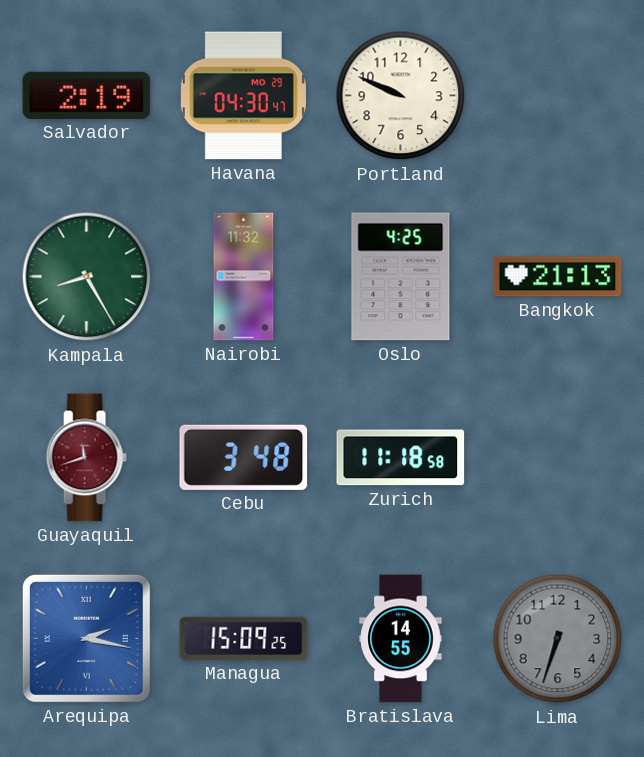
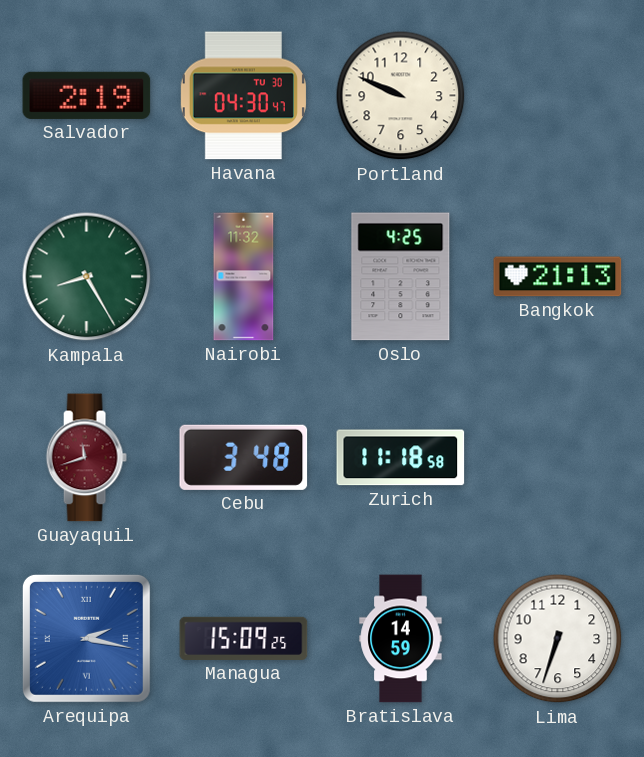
Havana date: MO 29 -> TU 30
Bratislava: 14:55 -> 14:59
Lima dial: grey -> white
